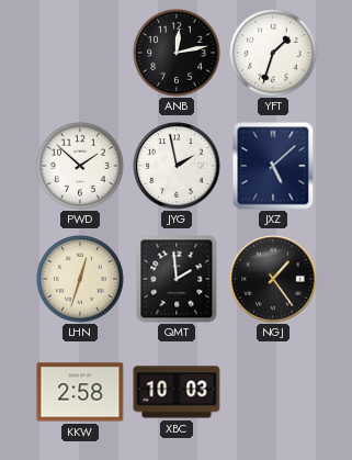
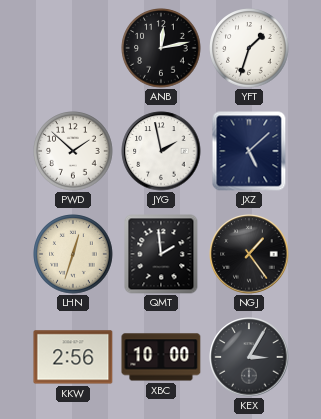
KKW: 2:58 -> 2:56
XBC: 10:03 -> 10:00
KEX: none -> 3:05
